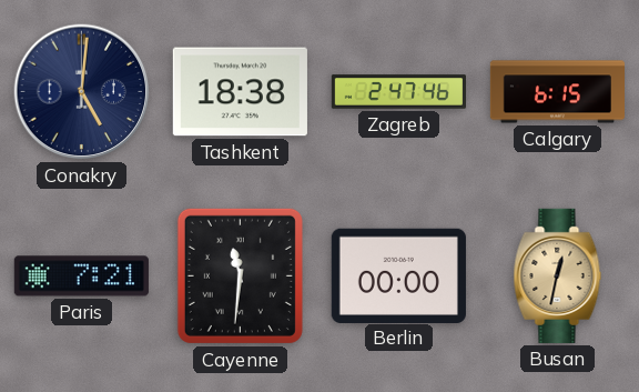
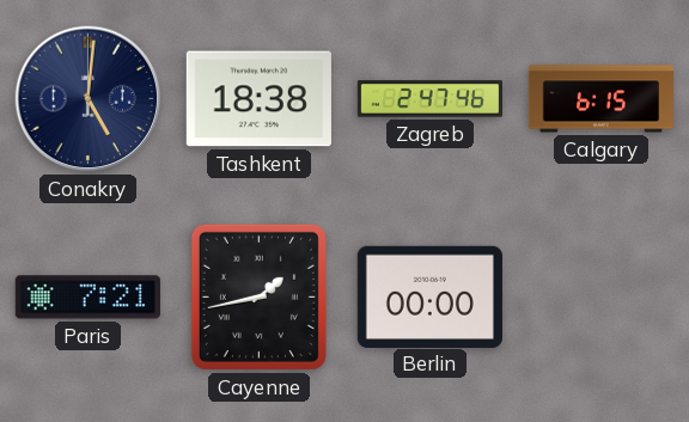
Cayenne: 11:31 -> 1:43
Busan: 12:32 -> none
